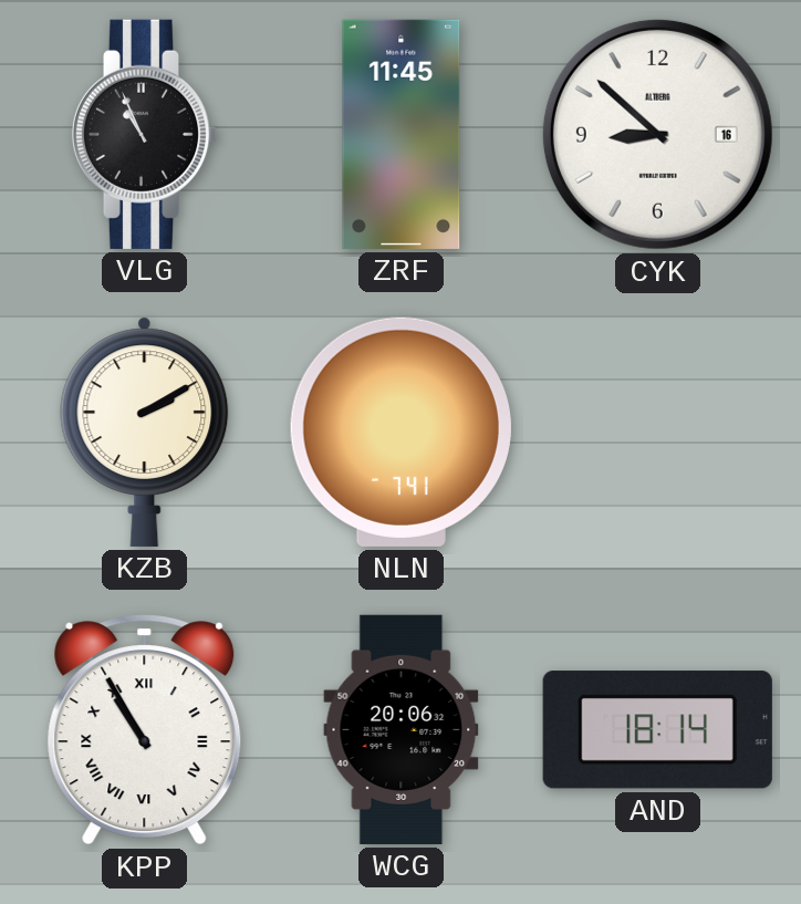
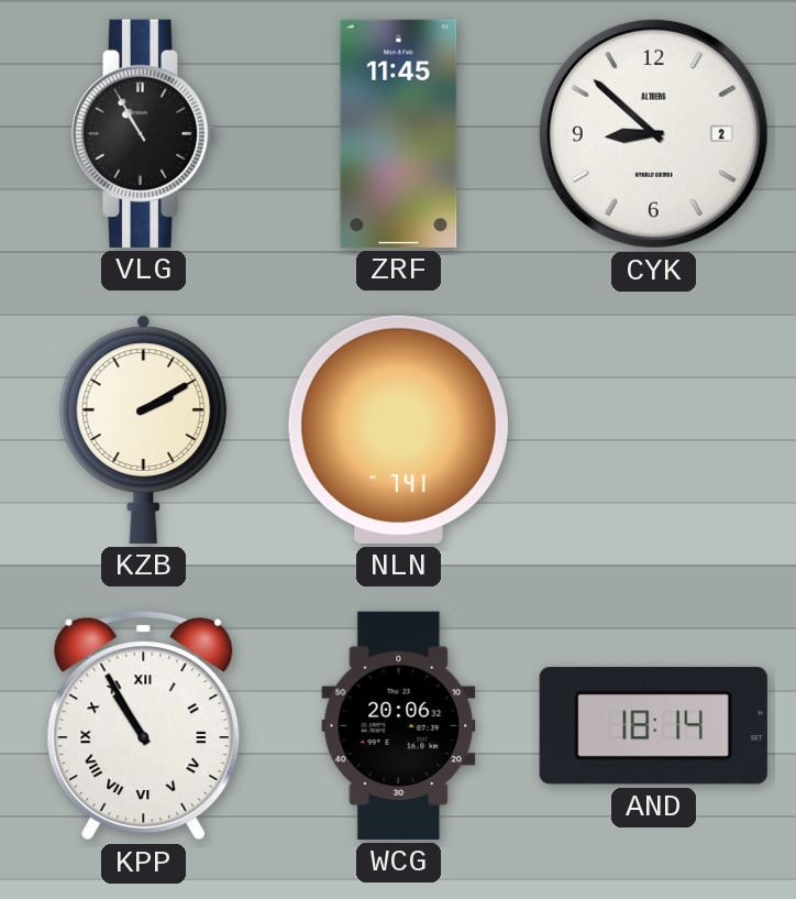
VLG: 10:56 -> 10:55
CYK date: 16 -> 2
